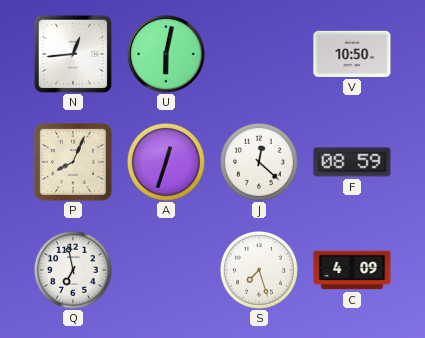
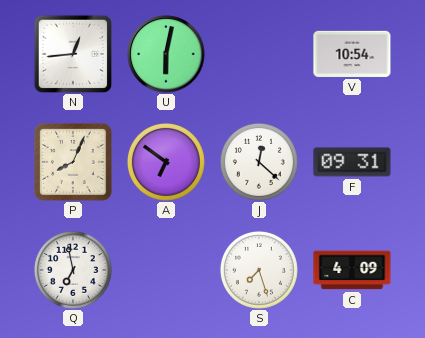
V: 10:50 -> 10:54
A: 12:33 -> 6:51
F: 08:59 -> 09:31
